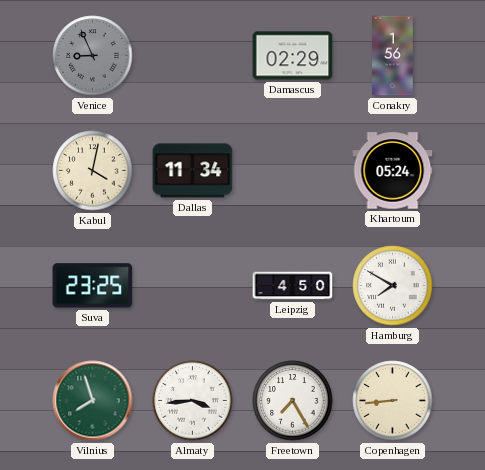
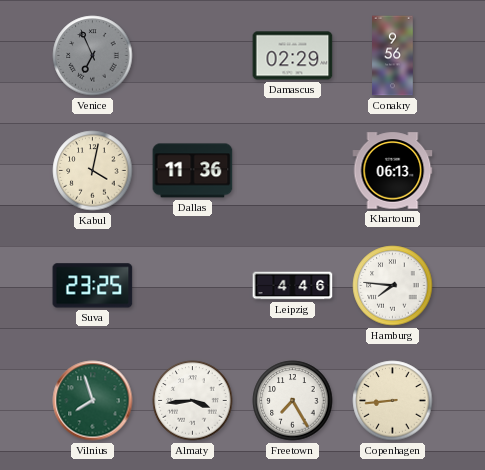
Venice: 8:56 -> 6:56
Conakry: 1:56 -> 9:56
Dallas: 11:34 -> 11:36
Khartoum: 05:24 -> 06:13
Leipzig: 4:50 -> 4:46
Hamburg: 7:50 -> 7:46
